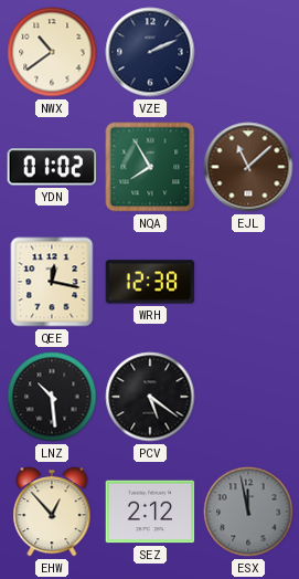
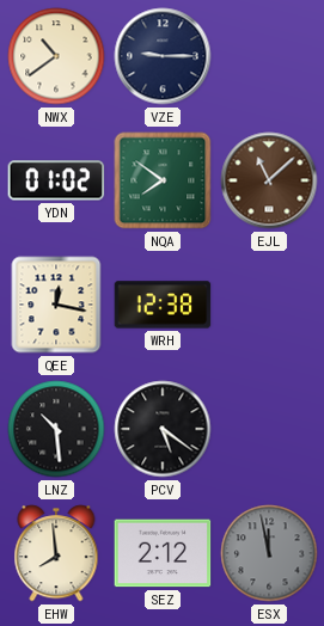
VZE: 2:11 -> 9:15
NQA: 7:55 -> 7:51
EHW: 12:53 -> 7:59
